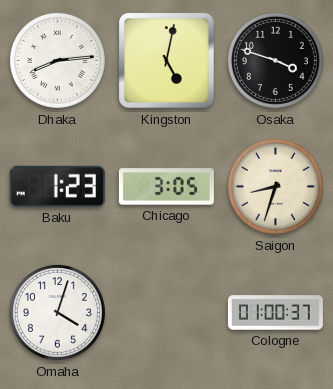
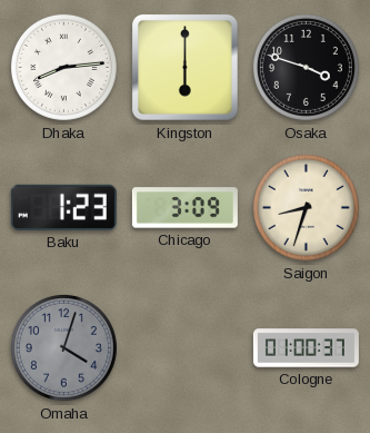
Kingston: 5:02 -> 6:00
Chicago: 3:05 -> 3:09
Omaha dial: white -> grey
